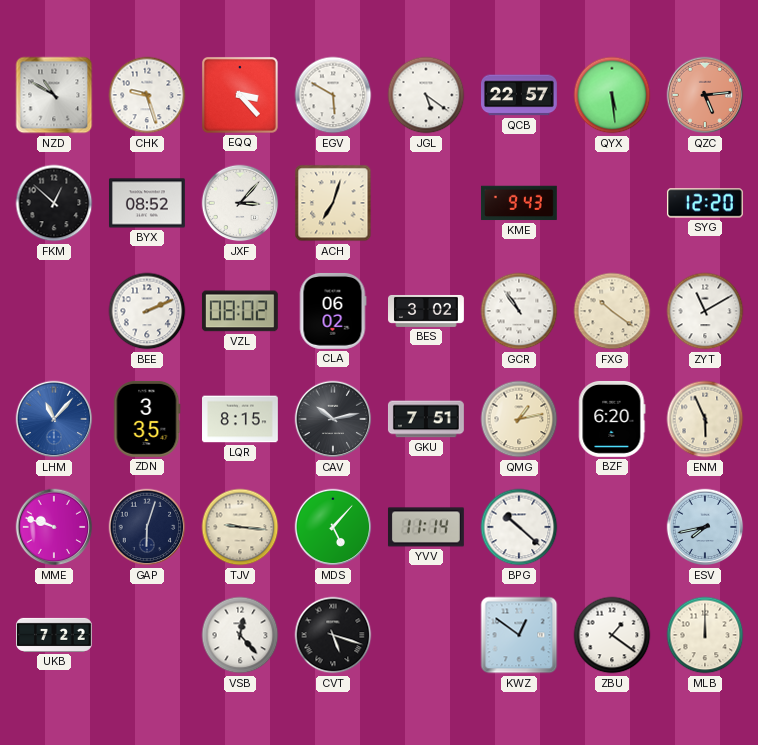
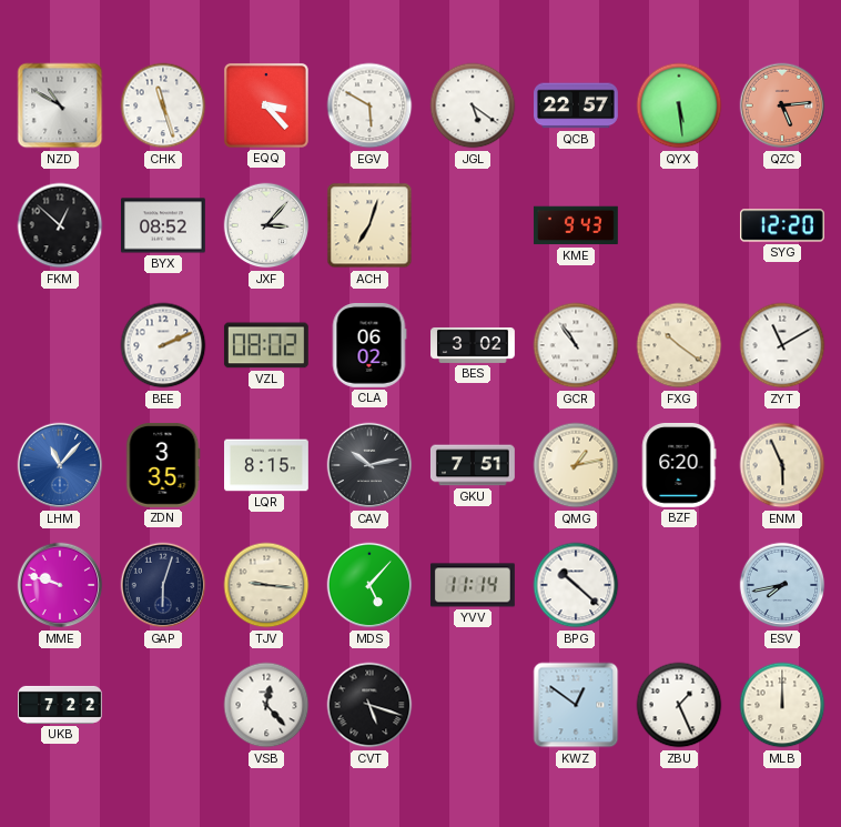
CHK: 9:27 -> 11:27
ZBU: 1:21 -> 1:26
